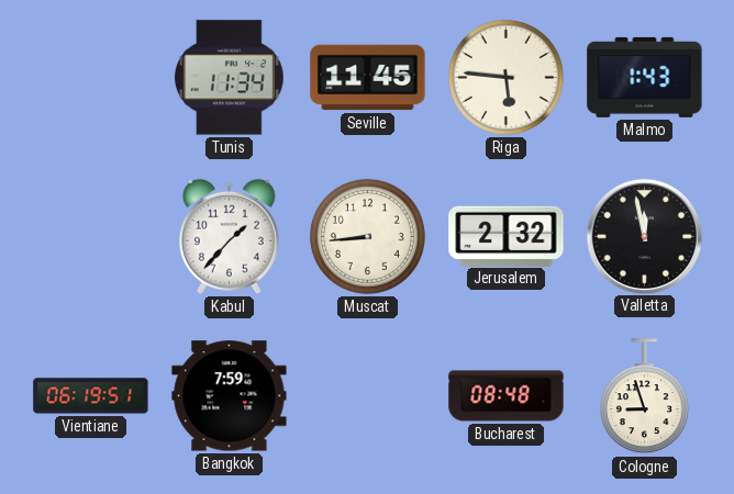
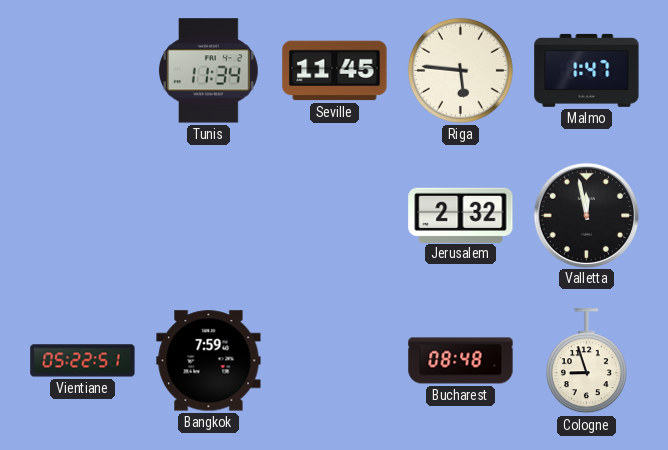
Malmo: 1:43 -> 1:47
Kabul: 1:37 -> none
Muscat: 8:44 -> none
Vientiane: 06:19 -> 05:22
